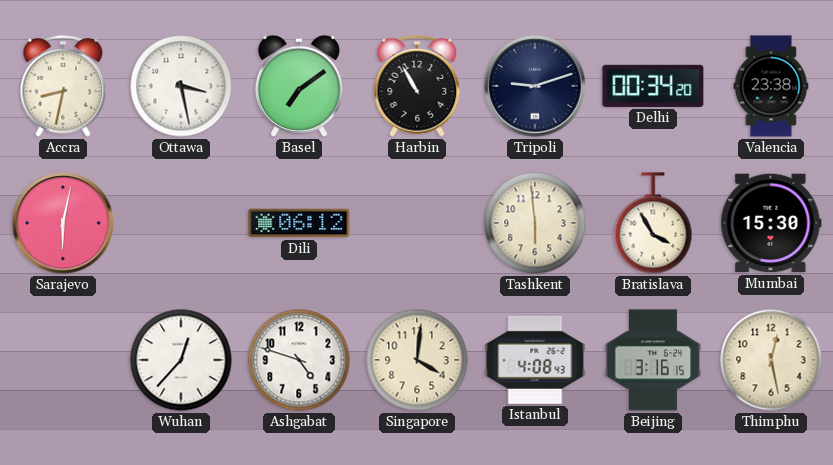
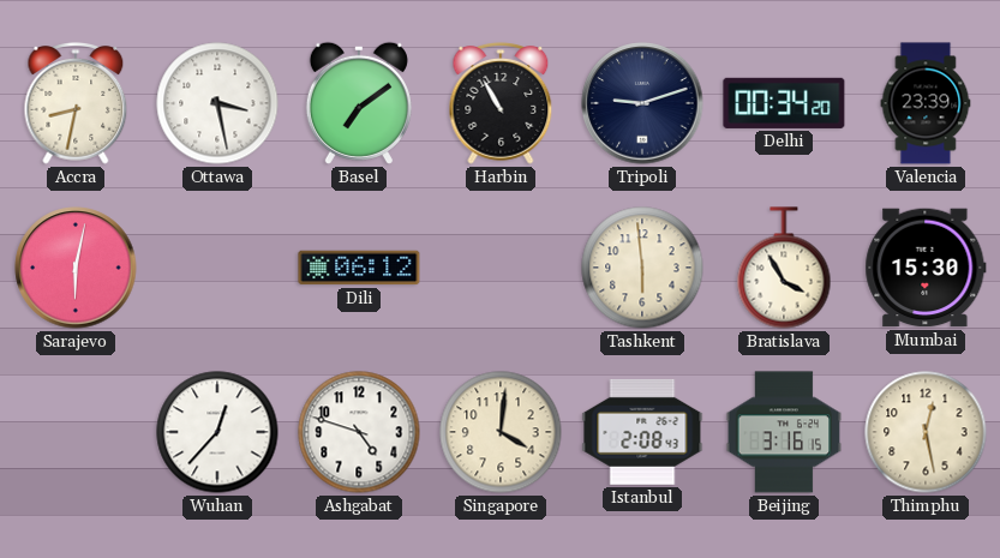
Valencia: 23:38 -> 23:39
Istanbul: 4:08 -> 2:08
